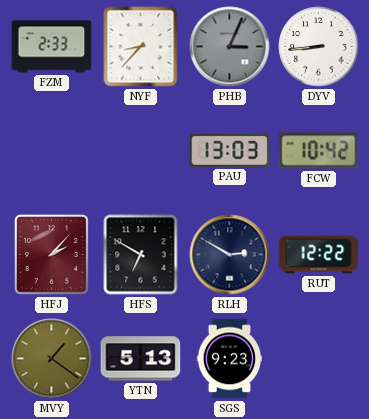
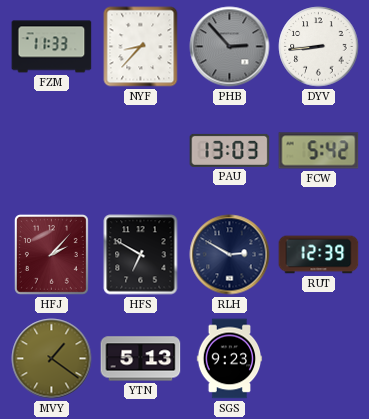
FZM: 2:33 -> 11:33
PHB: 3:04 -> 2:53
FCW: 10:42 -> 5:42
RUT: 12:22 -> 12:39
